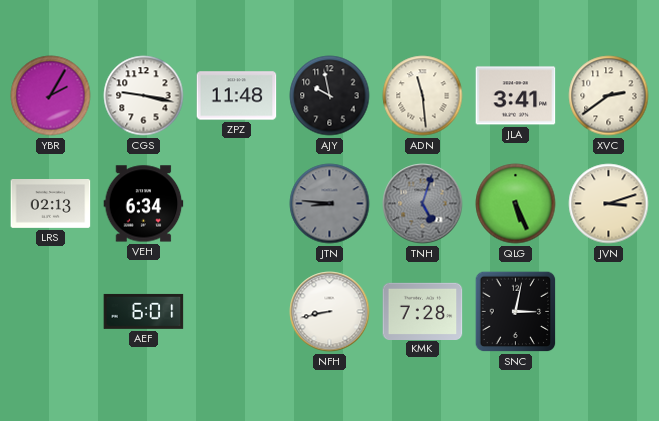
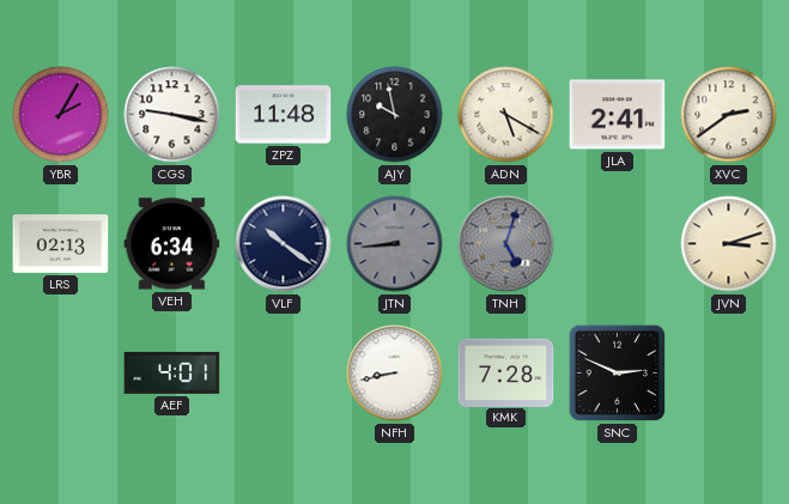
ADN: 11:29 -> 5:20
JLA: 3:41 -> 2:41
VLF: none -> 10:21
JTN: 8:46 -> 8:44
QLG: 5:26 -> none
AEF: 6:01 -> 4:01
SNC: 3:02 -> 2:49
